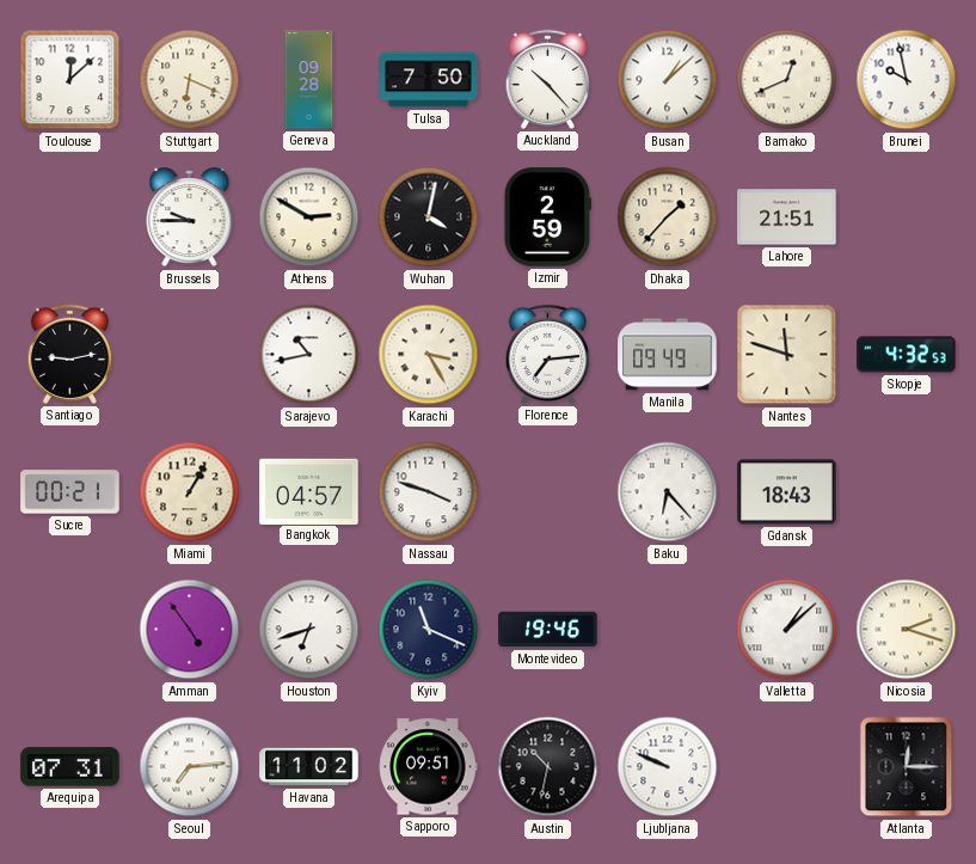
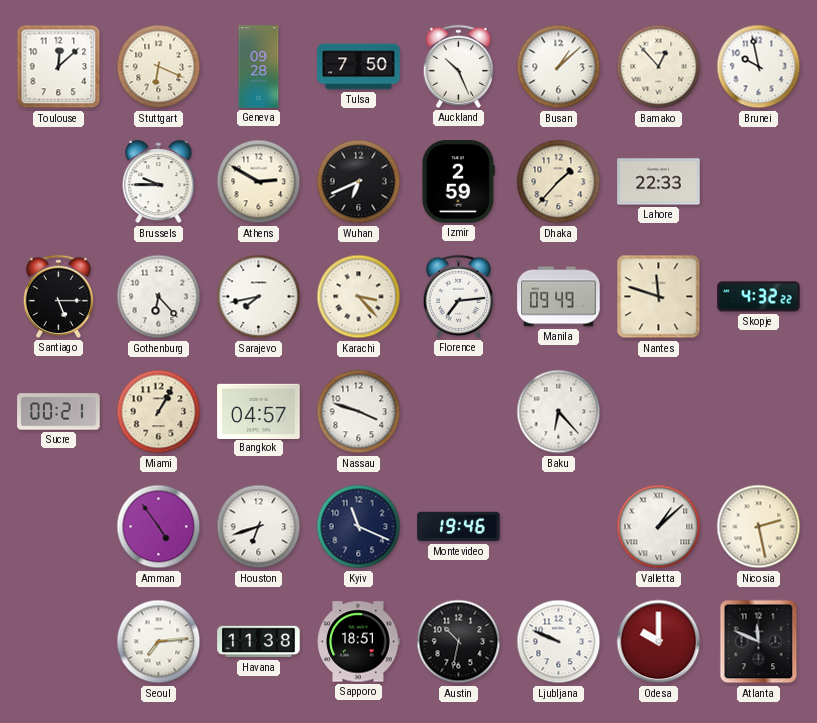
Auckland: 10:23 -> 10:26
Bamako: 12:41 -> 12:53
Wuhan: 4:02 -> 6:41
Lahore: 21:51 -> 22:33
Santiago: 9:13 -> 5:15
Gothenburg: none -> 6:23
Sarajevo: 10:43 -> 7:43
Karachi: 3:25 -> 3:23
Skopje: 4:32:53 -> 4:32:22
Gdansk: 18:43 -> none
Nicosia: 2:18 -> 2:28
Arequipa: 07:31 -> none
Havana: 11:02 -> 11:38
Sapporo: 09:51 -> 18:51
Odesa: none -> 10:00
Atlanta: 12:15 -> 11:49
